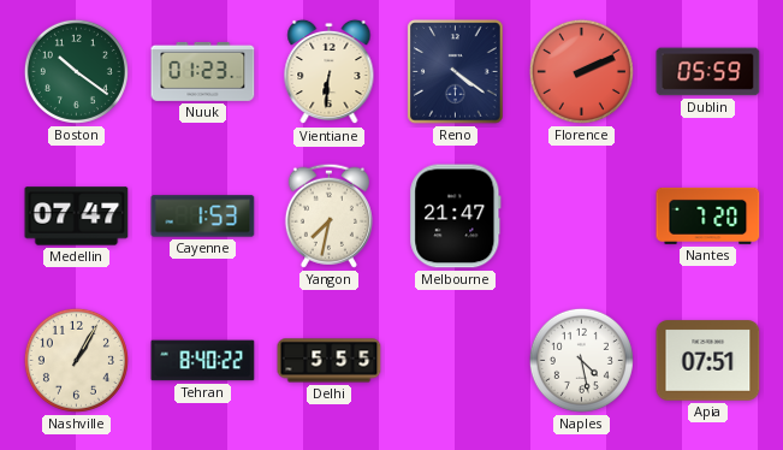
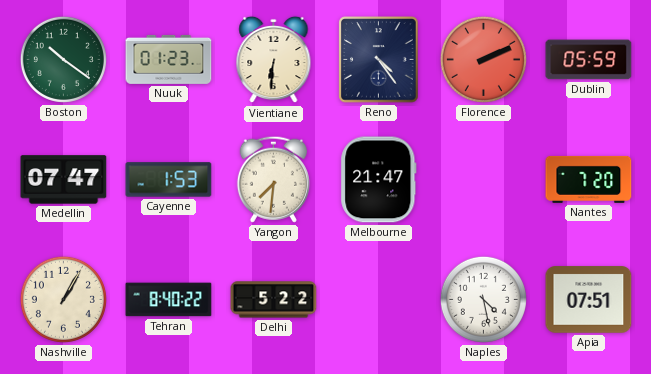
Reno: 4:21 -> 4:24
Yangon: 7:32 -> 7:31
Delhi: 5:55 -> 5:22
